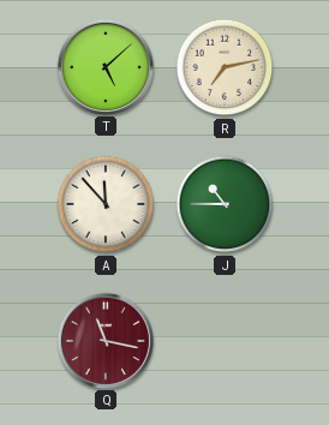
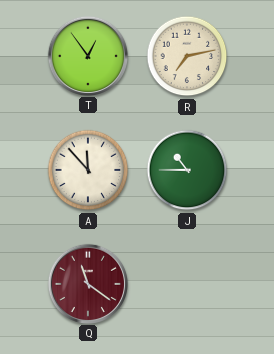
T: 5:08 -> 12:54
Q: 11:17 -> 11:21
